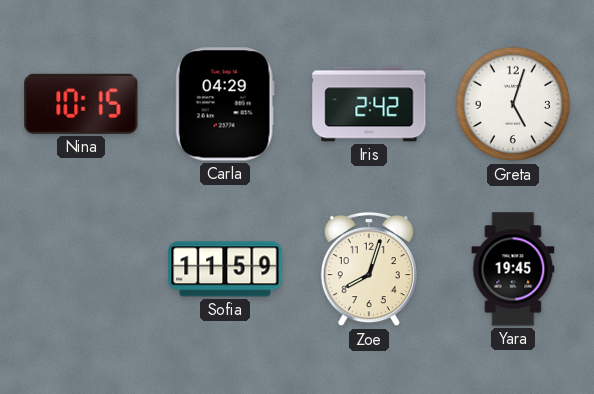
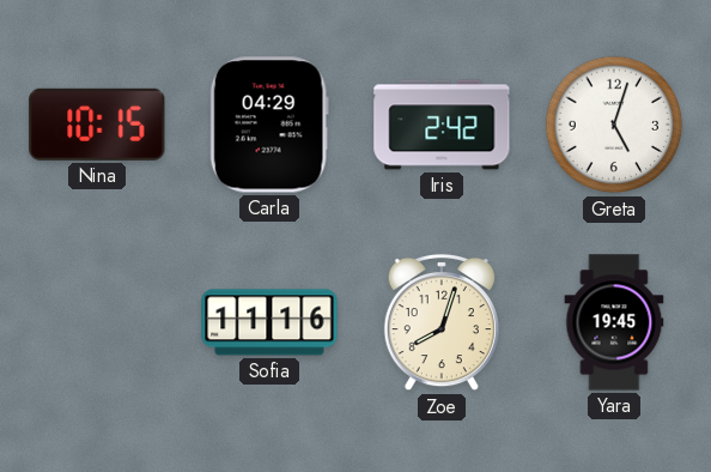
Sofia: 11:59 -> 11:16
